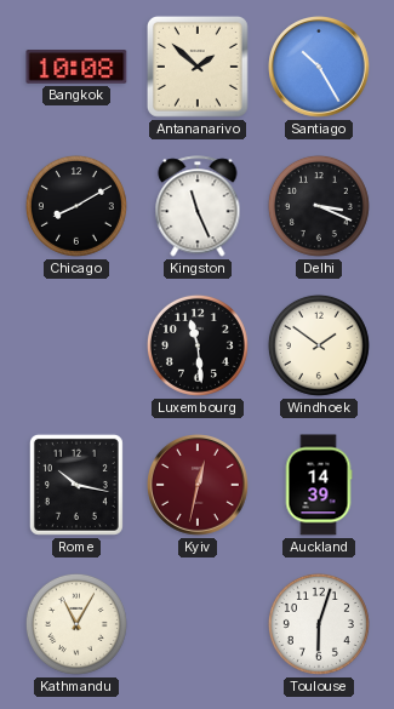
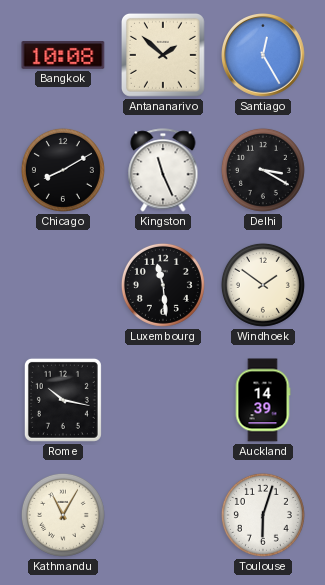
Santiago: 10:25 -> 12:25
Delhi: 3:19 -> 3:20
Kyiv: 12:32 -> none
